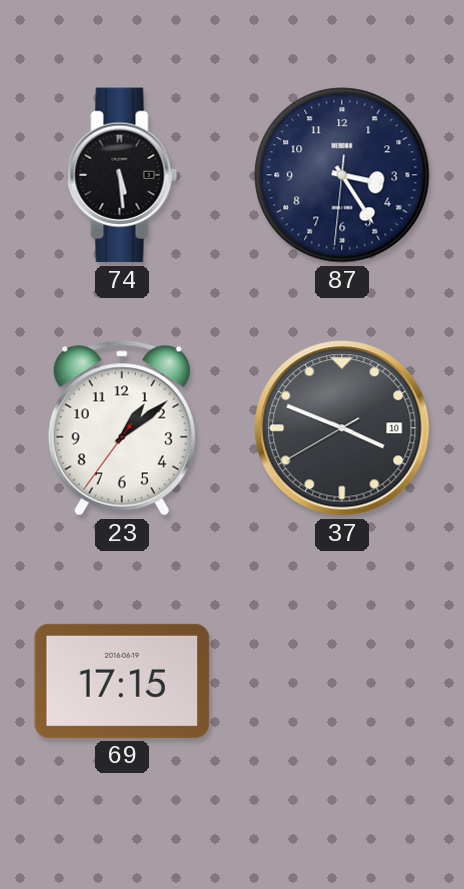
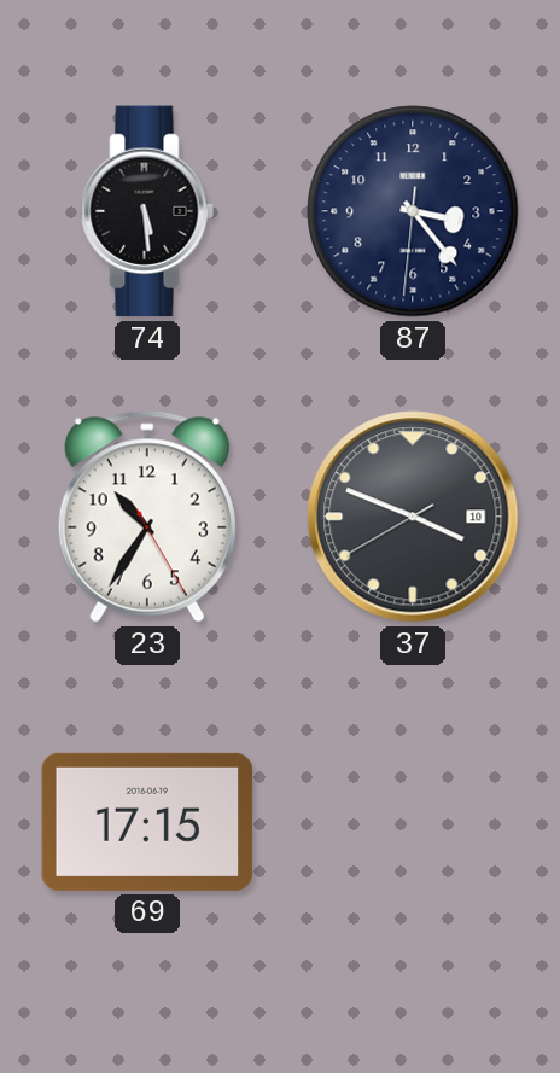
87: 3:24 -> 3:23
23: 1:08 -> 10:35
